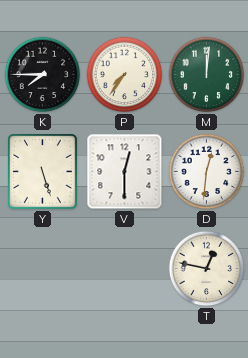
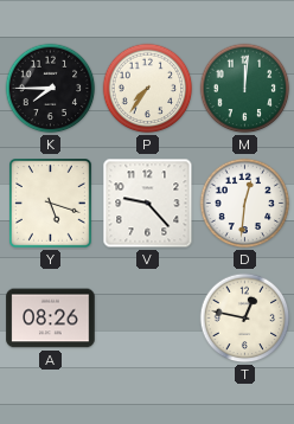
Y: 5:27 -> 5:18
V: 12:30 -> 9:23
A: none -> 08:26
